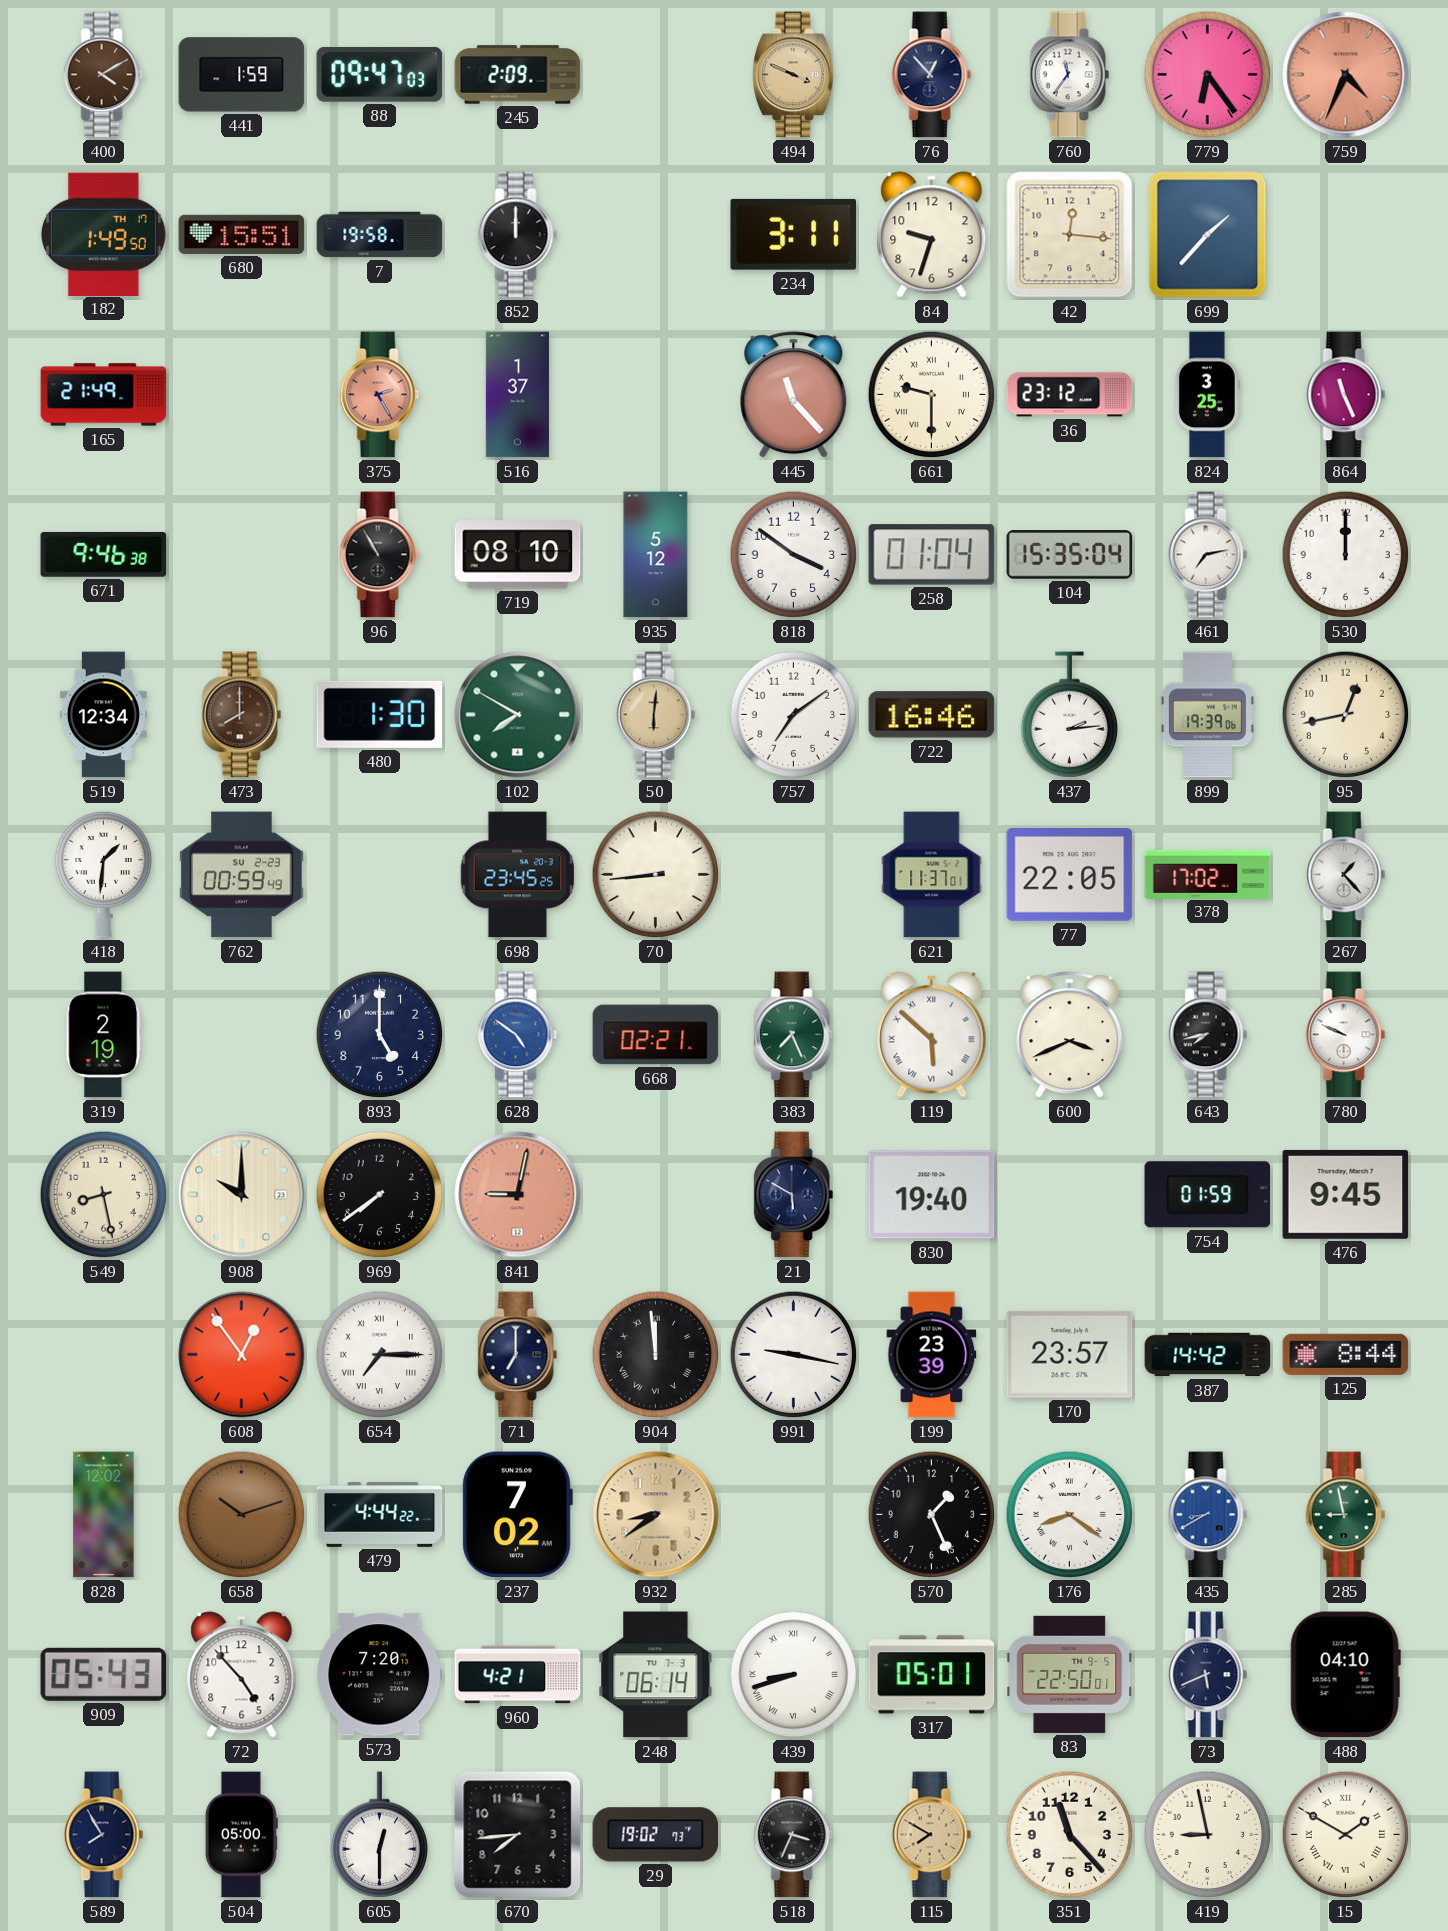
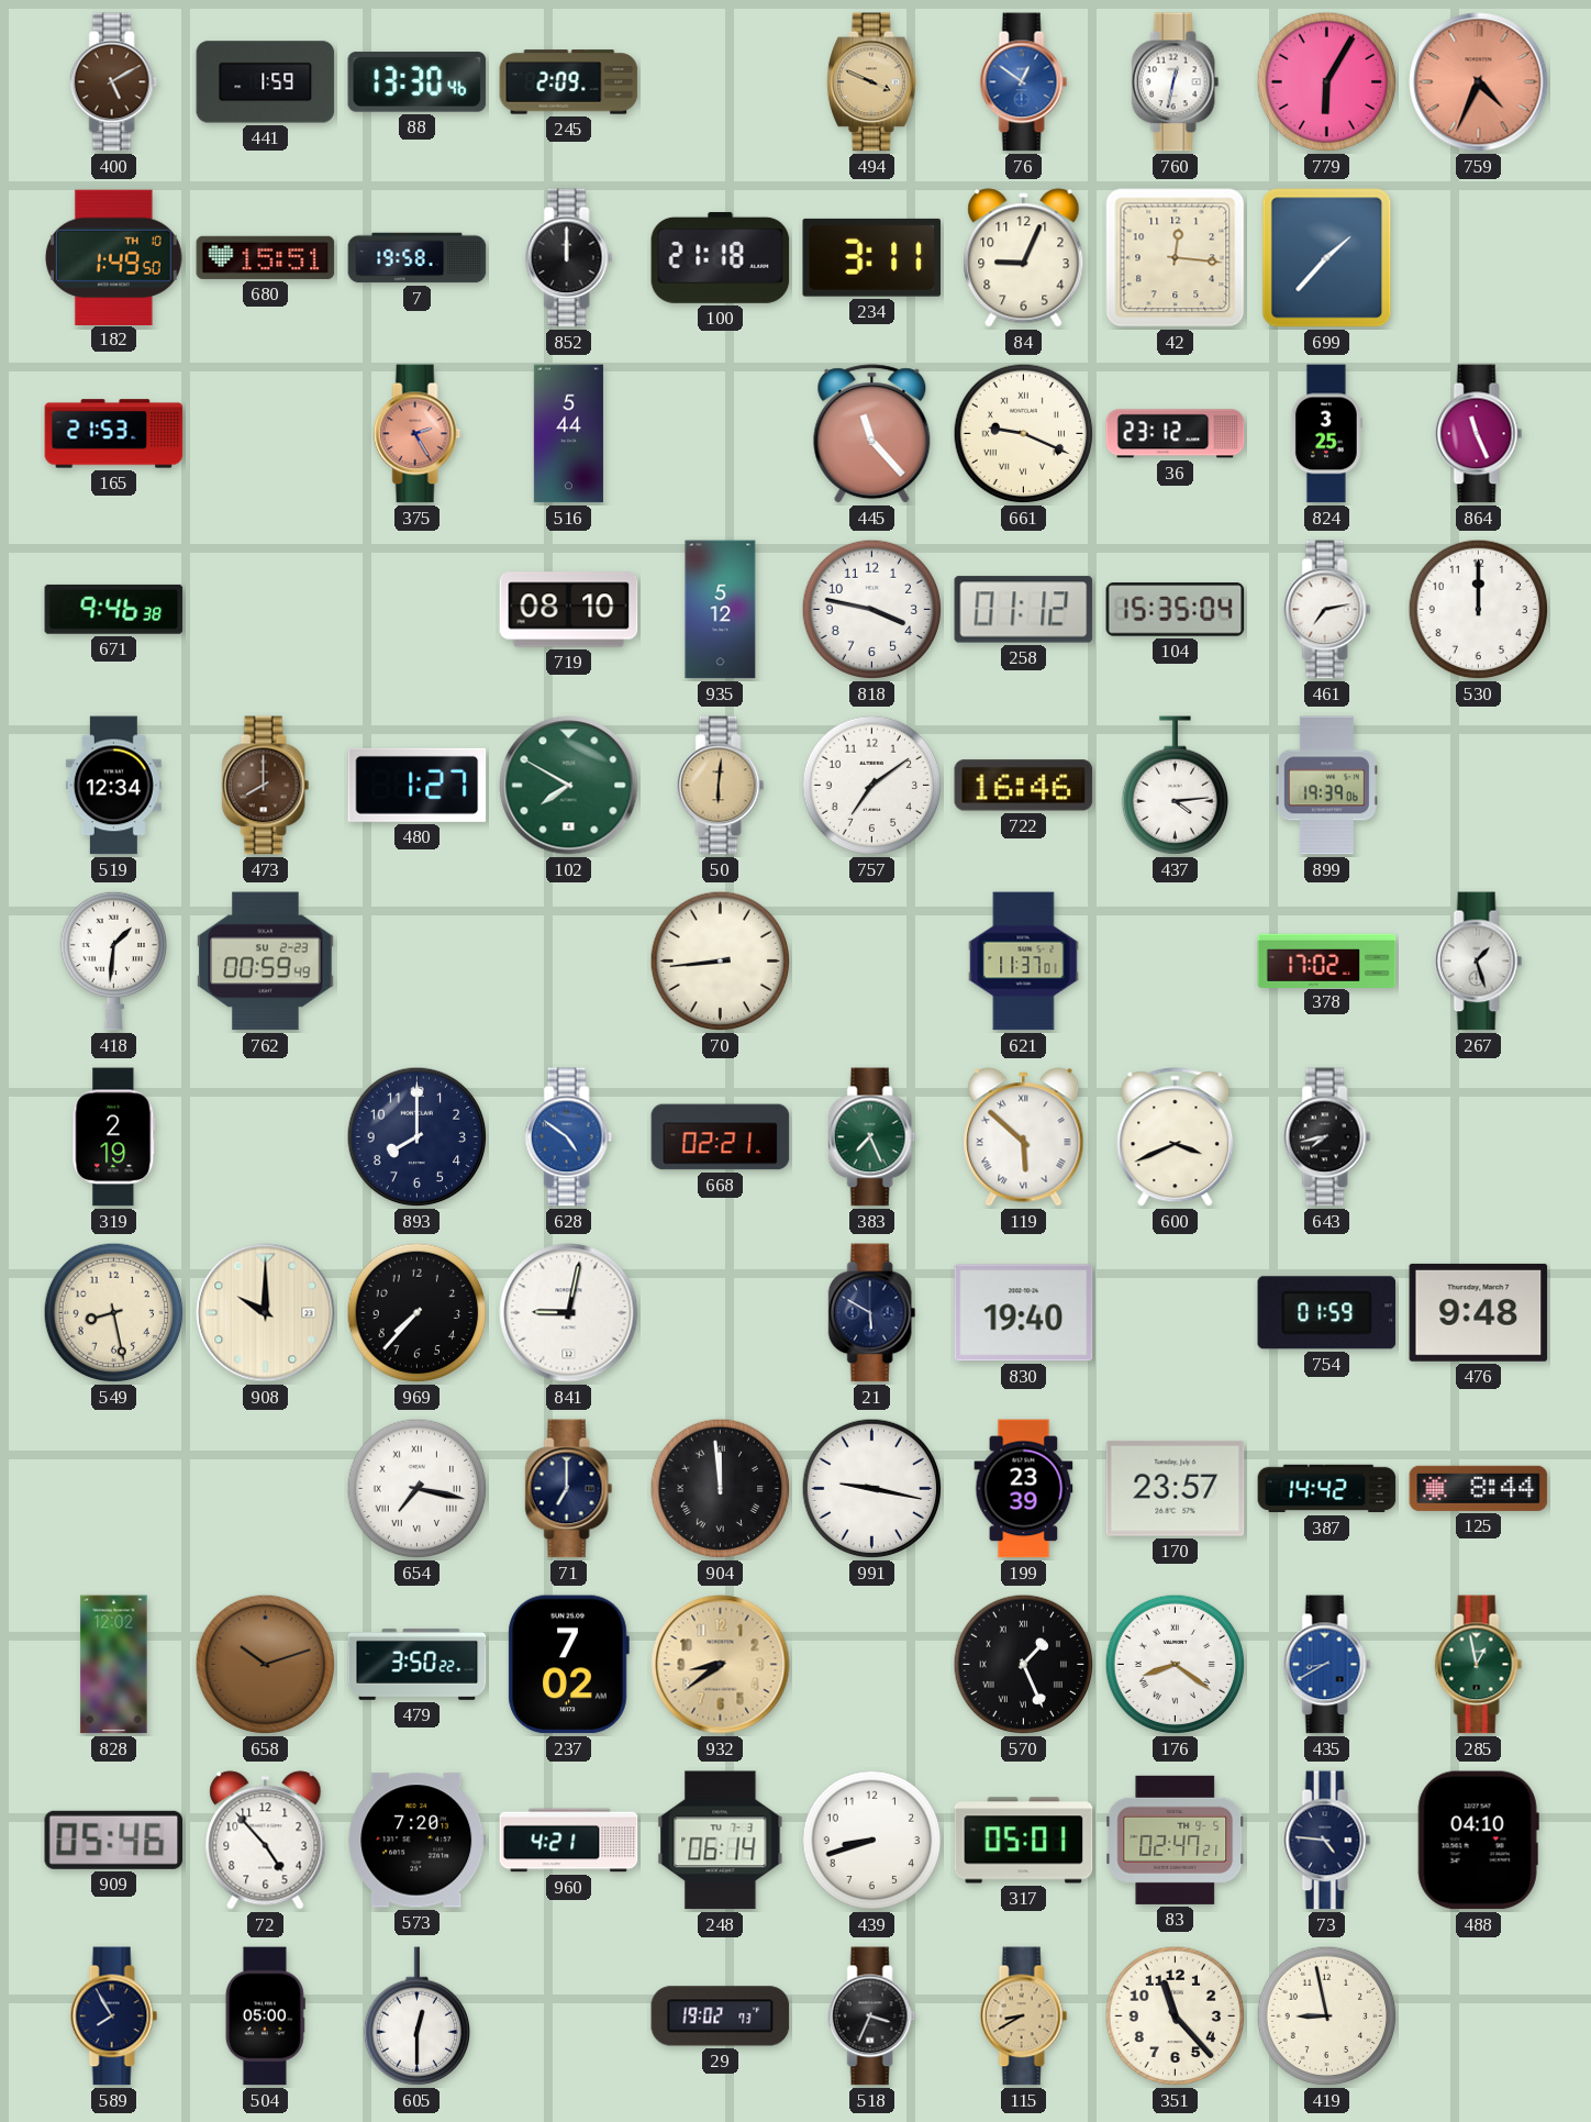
400: 4:10 -> 5:10
88: 09:47 -> 13:30
76: 12:53 -> 12:51
76 dial: navy -> blue
760: 11:36 -> 12:32
779: 6:24 -> 6:05
182 date: TH 17 -> TH 10
100: none -> 21:18
84: 9:33 -> 9:04
165: 21:49 -> 21:53
516: 1:37 -> 5:44
661: 9:30 -> 9:19
96: 10:55 -> none
818: 3:51 -> 3:47
258: 01:04 -> 01:12
480: 1:30 -> 1:27
437: 2:14 -> 4:14
95: 12:43 -> none
698: 23:45 -> none
77: 22:05 -> none
267: 1:23 -> 1:27
893: 5:00 -> 8:00
780: 9:49 -> none
969: 7:39 -> 7:37
841 dial: salmon -> white
476: 9:45 -> 9:48
608: 12:54 -> none
654: 7:15 -> 7:17
479: 4:44 -> 3:50
570 numerals: Arabic -> Roman
285: 8:58 -> 12:58
909: 05:43 -> 05:46
439 numerals: Roman -> Arabic
83: 22:50 -> 02:47
73: 5:41 -> 4:46
670: 7:44 -> none
115: 7:50 -> 8:40
15: 1:50 -> none
